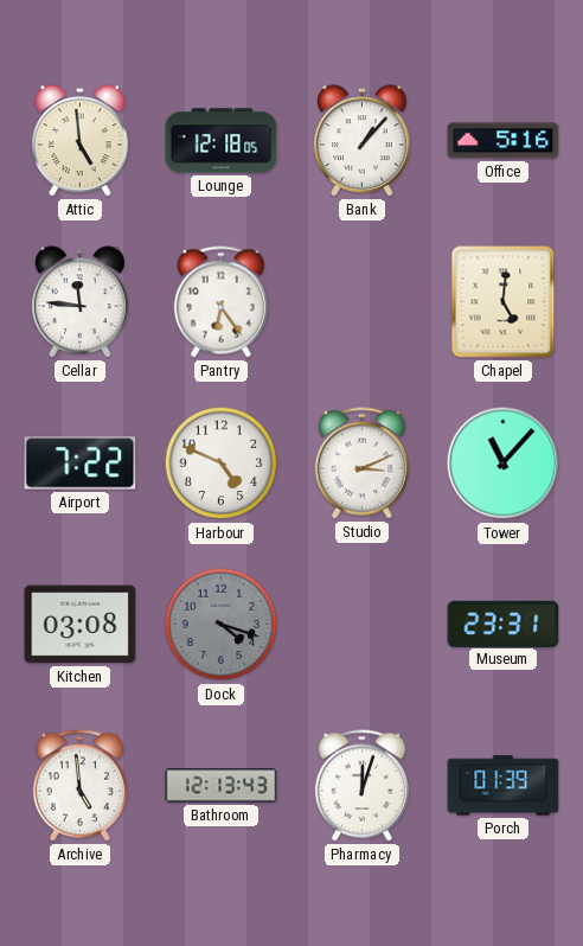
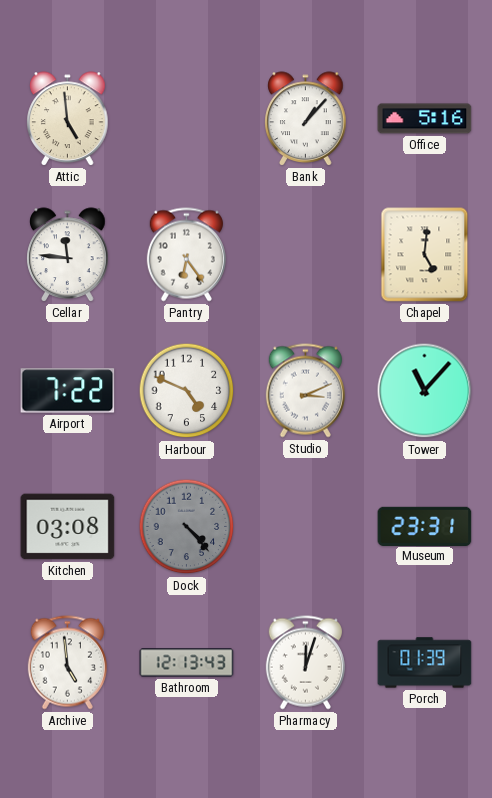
Lounge: 12:18 -> none
Dock: 4:18 -> 4:23
